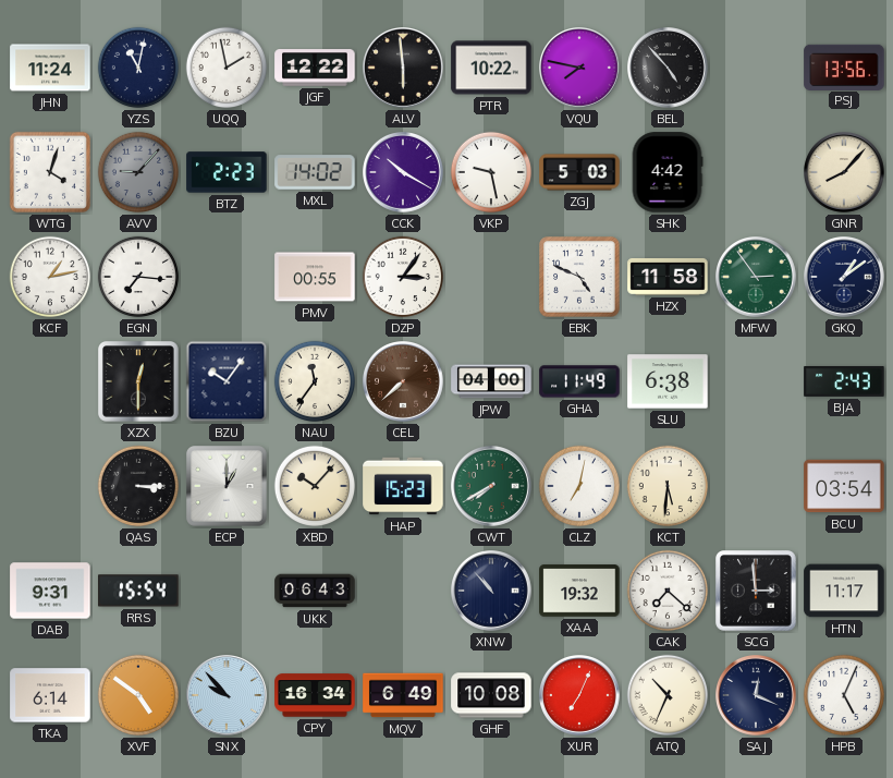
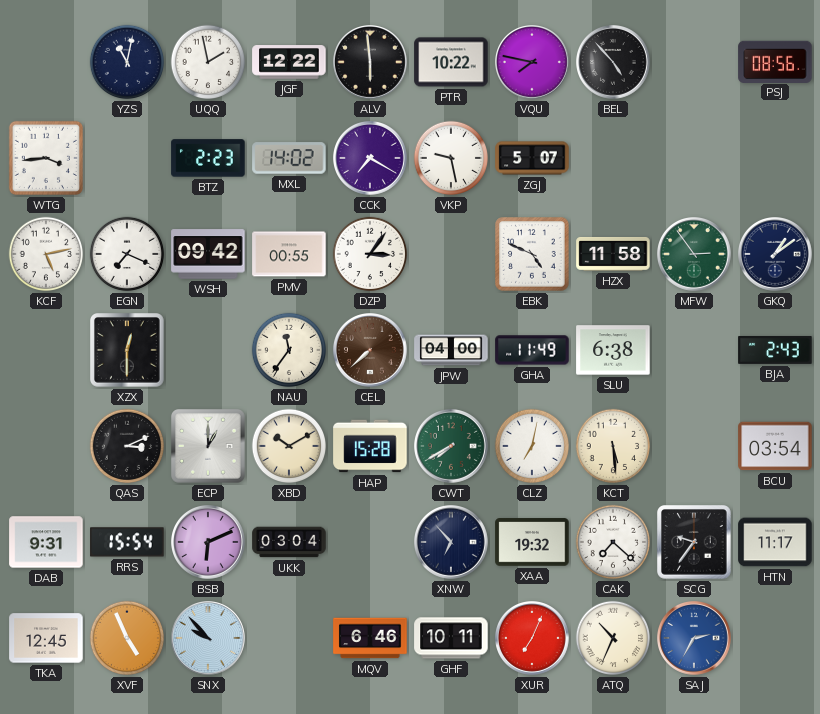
JHN: 11:24 -> none
PSJ: 13:56 -> 08:56
WTG: 4:03 -> 3:44
AVV: 9:07 -> none
CCK: 10:20 -> 7:20
ZGJ: 5:03 -> 5:07
SHK: 4:42 -> none
GNR: 8:07 -> none
KCF: 1:13 -> 5:13
EGN: 7:16 -> 7:19
WSH: none -> 09:42
BZU: 10:06 -> none
QAS: 3:15 -> 3:11
XBD: 10:07 -> 10:10
HAP: 15:23 -> 15:28
KCT: 5:31 -> 5:29
BSB: none -> 6:11
UKK: 06:43 -> 03:04
XNW: 10:53 -> 6:53
SCG: 2:59 -> 9:36
TKA: 6:14 -> 12:45
XVF: 4:51 -> 4:56
CPY: 16:34 -> none
MQV: 6:49 -> 6:46
GHF: 10:08 -> 10:11
SAJ: 12:19 -> 2:35
SAJ dial: navy -> blue
HPB: 5:04 -> none
